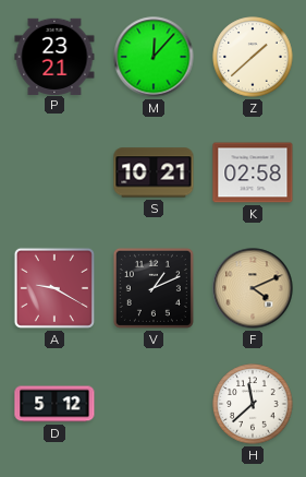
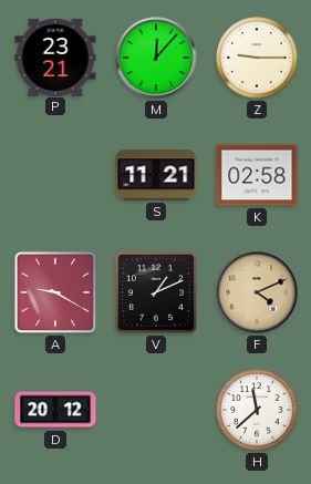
Z: 1:38 -> 9:15
S: 10:21 -> 11:21
D: 5:12 -> 20:12
